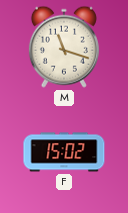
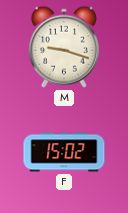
M: 11:18 -> 9:18
